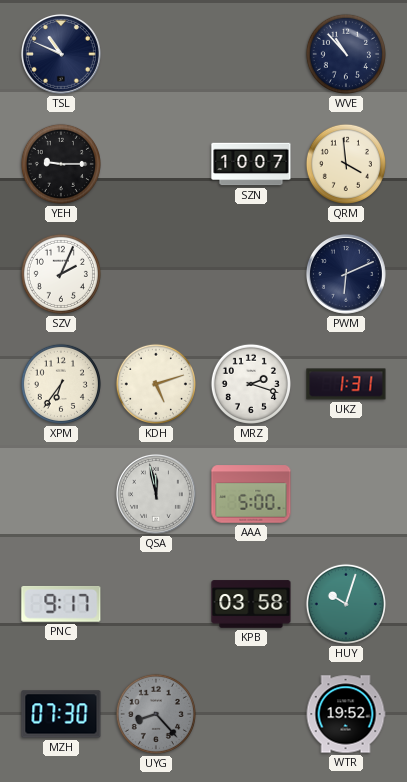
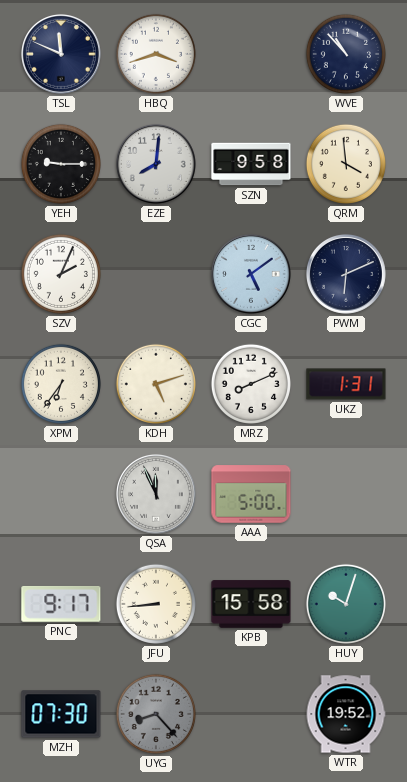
TSL: 10:49 -> 11:49
HBQ: none -> 3:42
EZE: none -> 8:01
SZN: 10:07 -> 9:58
CGC: none -> 5:09
MRZ: 2:18 -> 8:11
QSA: 11:58 -> 11:56
JFU: none -> 8:44
KPB: 03:58 -> 15:58
